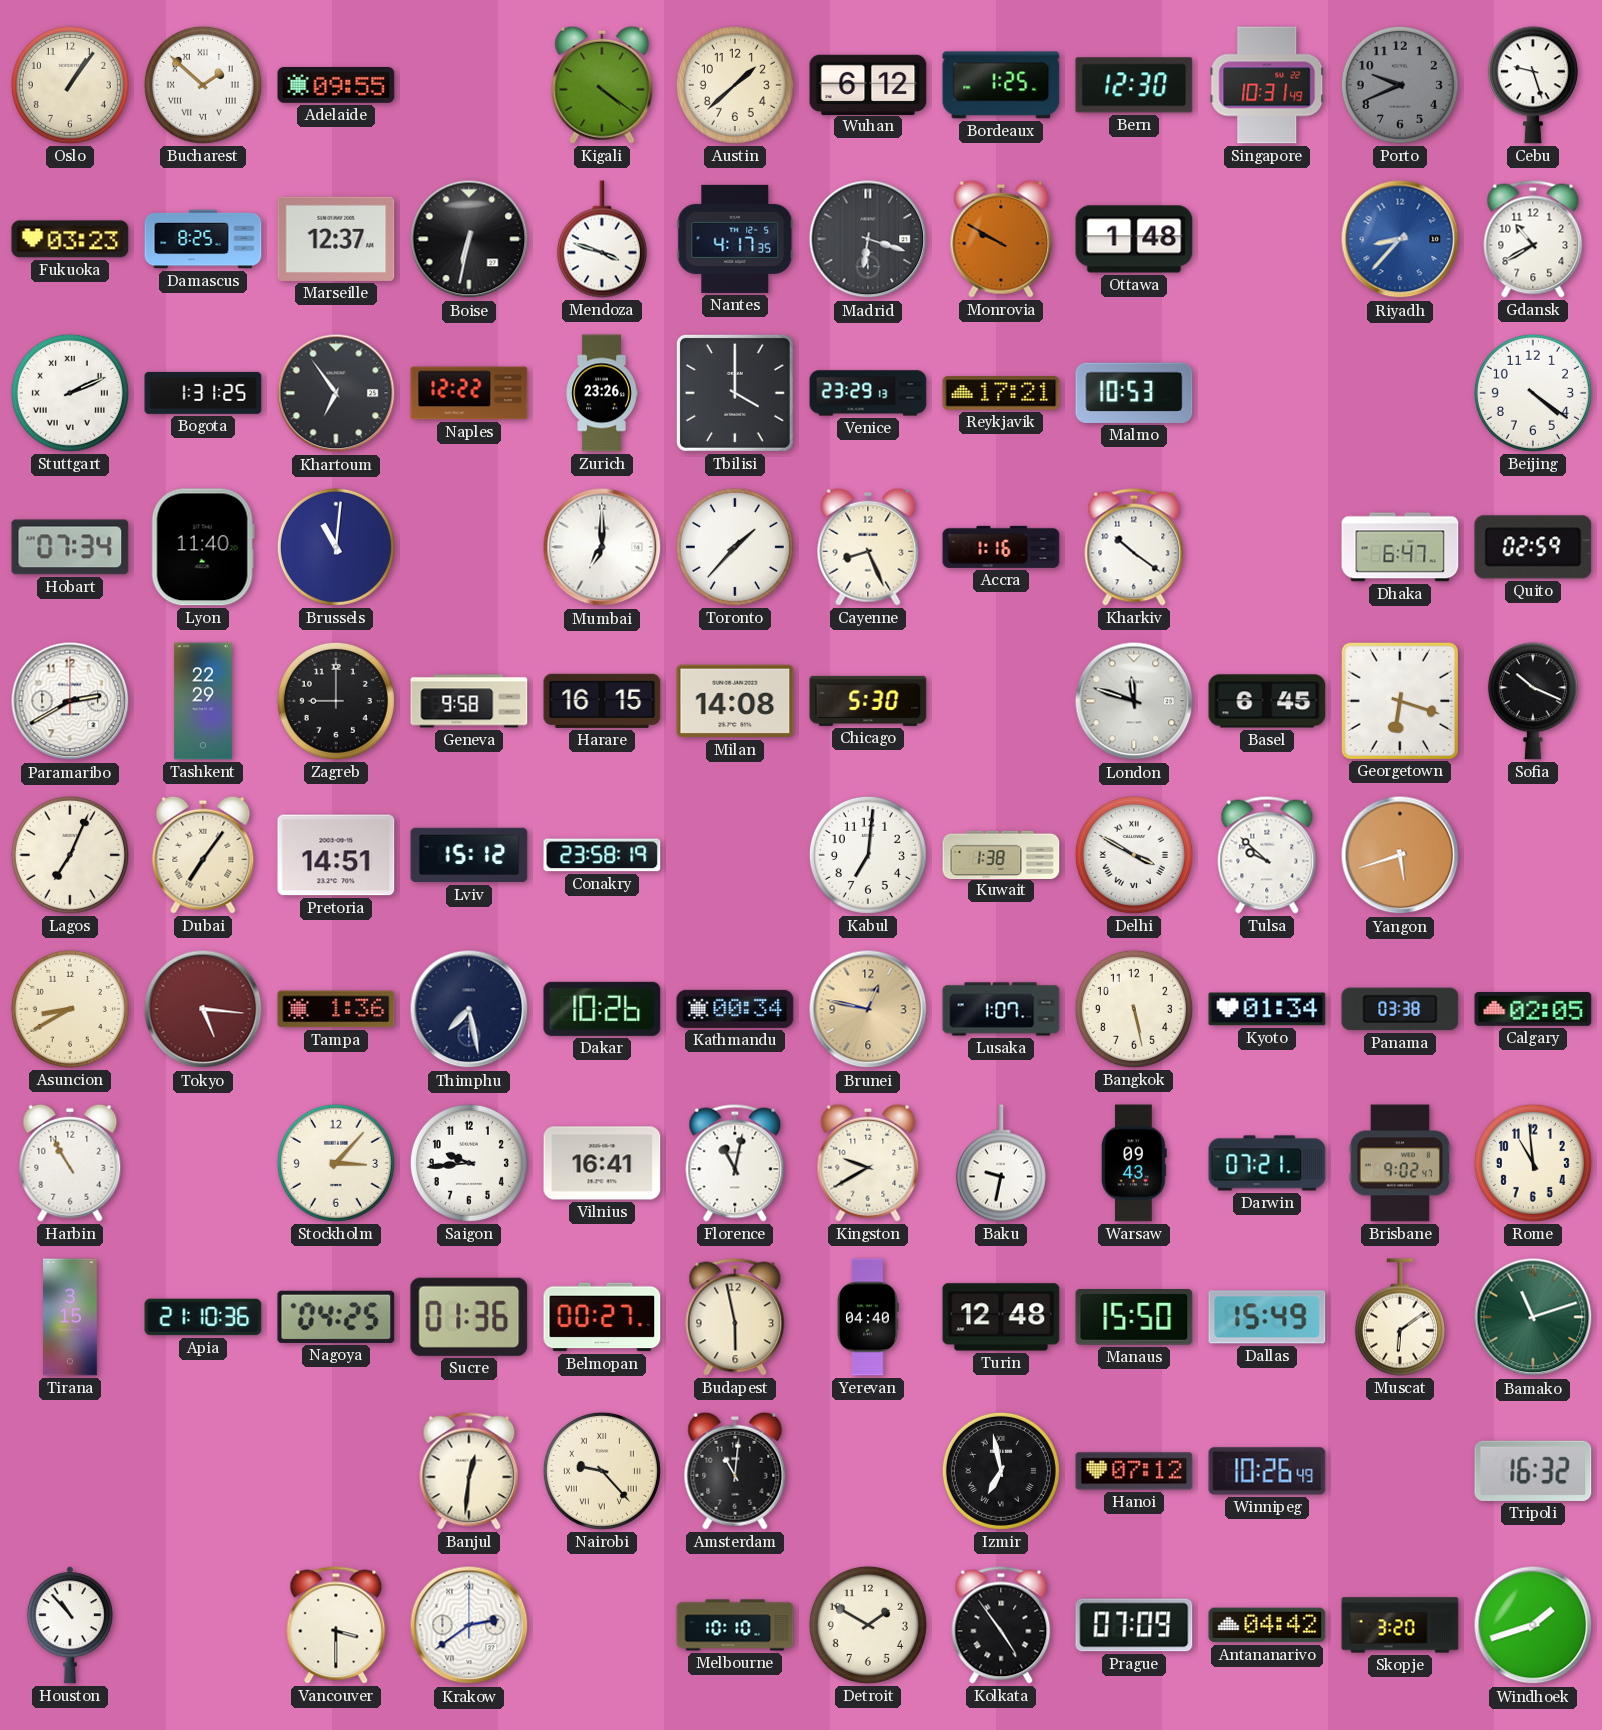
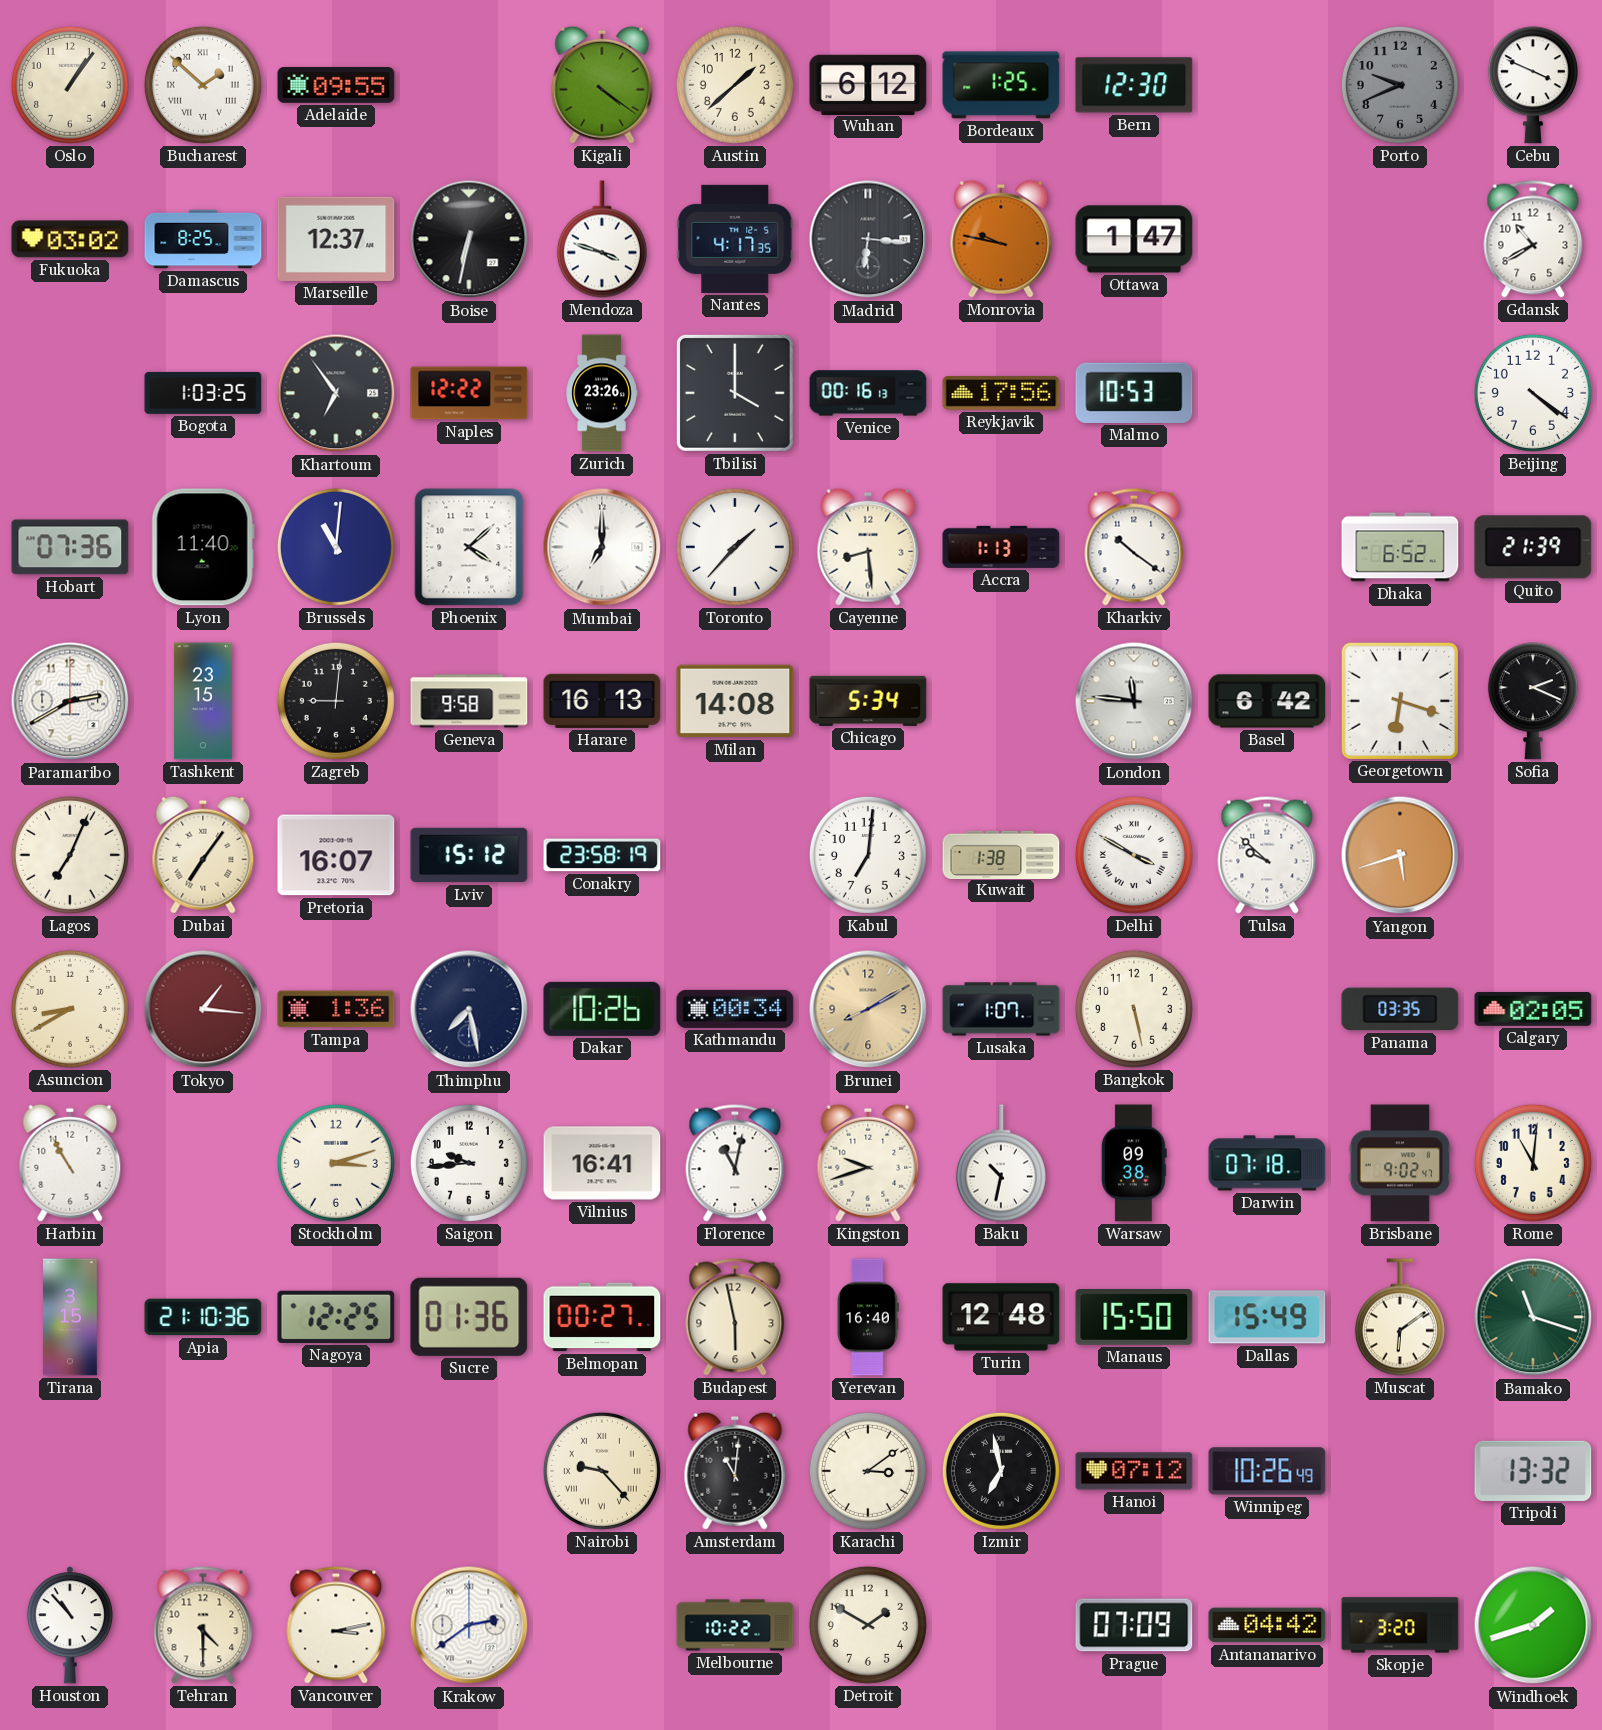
Singapore: 10:31 -> none
Cebu: 9:27 -> 3:49
Fukuoka: 03:23 -> 03:02
Madrid: 6:18 -> 6:16
Monrovia: 9:50 -> 9:47
Ottawa: 1:48 -> 1:47
Riyadh: 8:37 -> none
Stuttgart: 2:11 -> none
Bogota: 1:31 -> 1:03
Venice: 23:29 -> 00:16
Reykjavik: 17:21 -> 17:56
Hobart: 07:34 -> 07:36
Phoenix: none -> 4:08
Cayenne: 8:26 -> 8:29
Accra: 1:16 -> 1:13
Dhaka: 6:47 -> 6:52
Quito: 02:59 -> 21:39
Tashkent: 22:29 -> 23:15
Zagreb: 9:00 -> 9:01
Harare: 16:15 -> 16:13
Chicago: 5:30 -> 5:34
London: 11:48 -> 11:46
Basel: 6:45 -> 6:42
Sofia: 10:19 -> 2:19
Pretoria: 14:51 -> 16:07
Tokyo: 5:16 -> 1:16
Brunei: 12:47 -> 8:10
Kyoto: 01:34 -> none
Panama: 03:38 -> 03:35
Stockholm: 3:07 -> 3:12
Kingston: 9:40 -> 9:42
Baku: 9:32 -> 10:32
Warsaw: 09:43 -> 09:38
Darwin: 07:21 -> 07:18
Rome: 10:59 -> 11:01
Nagoya: 04:25 -> 12:25
Yerevan: 04:40 -> 16:40
Bamako: 11:12 -> 11:18
Banjul: 12:31 -> none
Karachi: none -> 3:09
Tripoli: 16:32 -> 13:32
Tehran: none -> 4:30
Vancouver: 3:30 -> 3:13
Melbourne: 10:10 -> 10:22
Kolkata: 4:54 -> none
